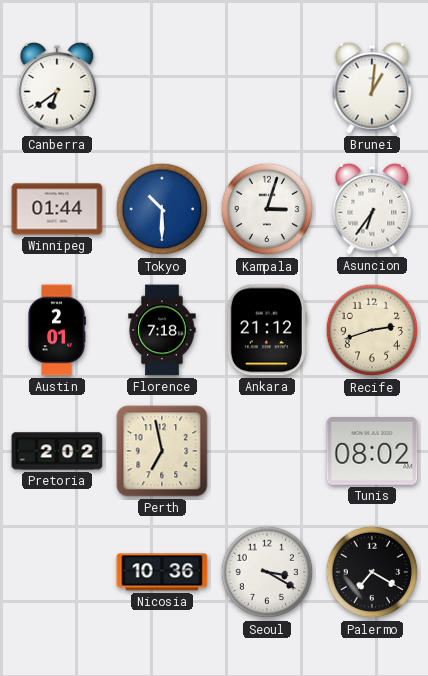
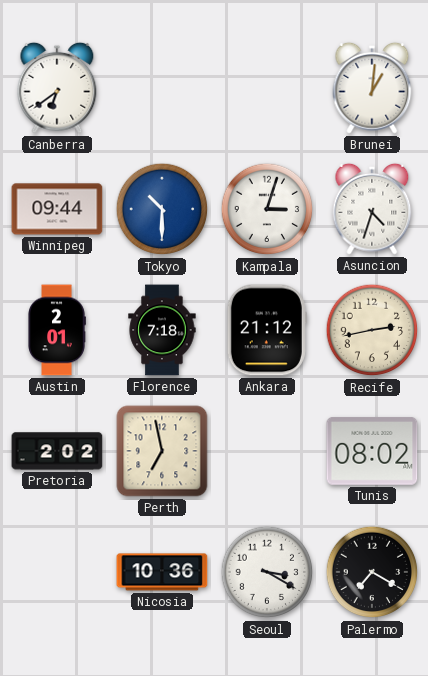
Winnipeg: 01:44 -> 09:44
Asuncion: 6:36 -> 4:33
Recife: 2:42 -> 2:43
